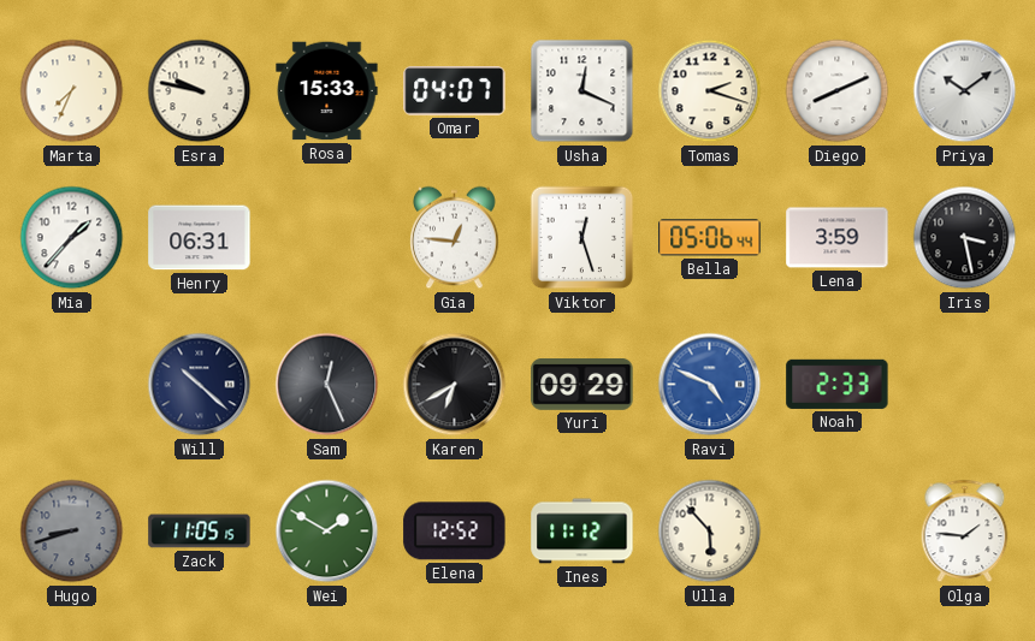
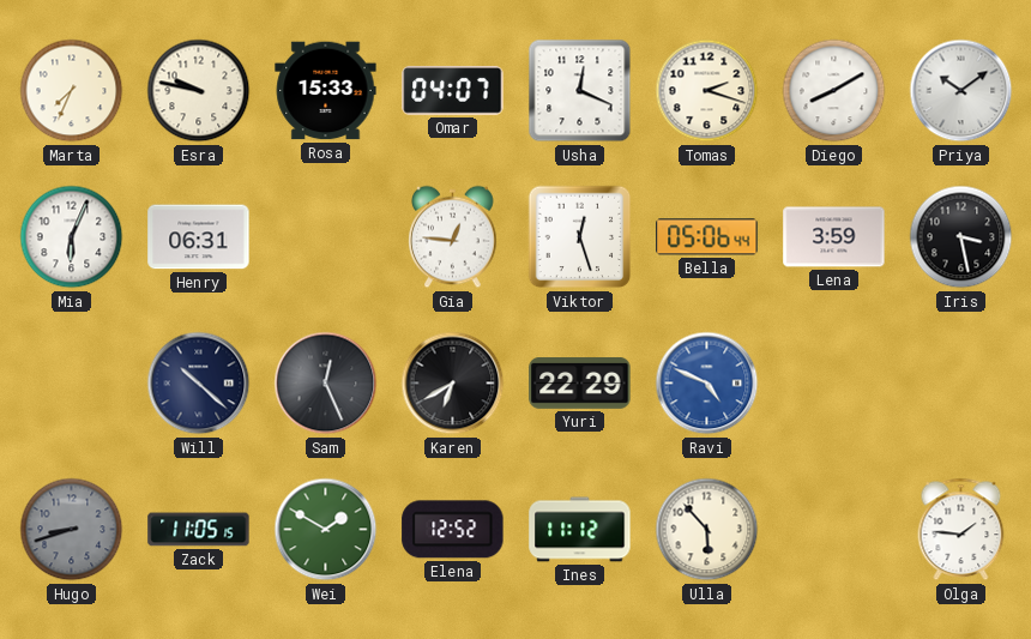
Diego: 8:11 -> 8:10
Mia: 1:37 -> 6:04
Yuri: 09:29 -> 22:29
Noah: 2:33 -> none
